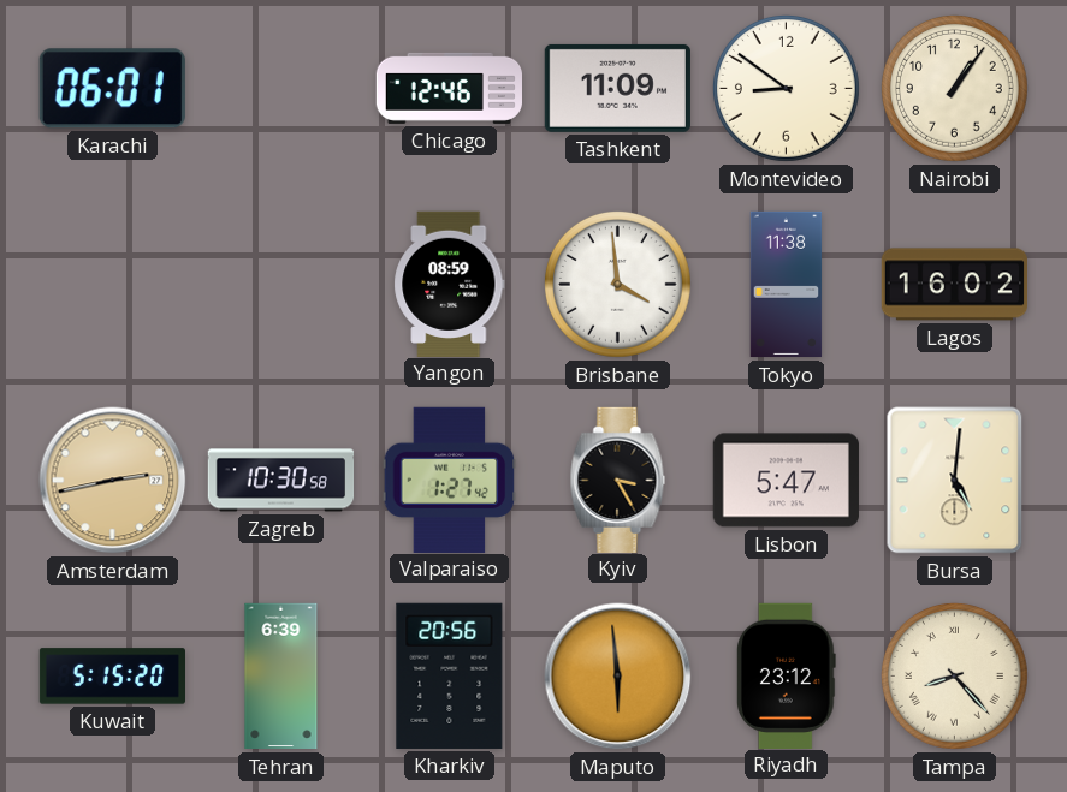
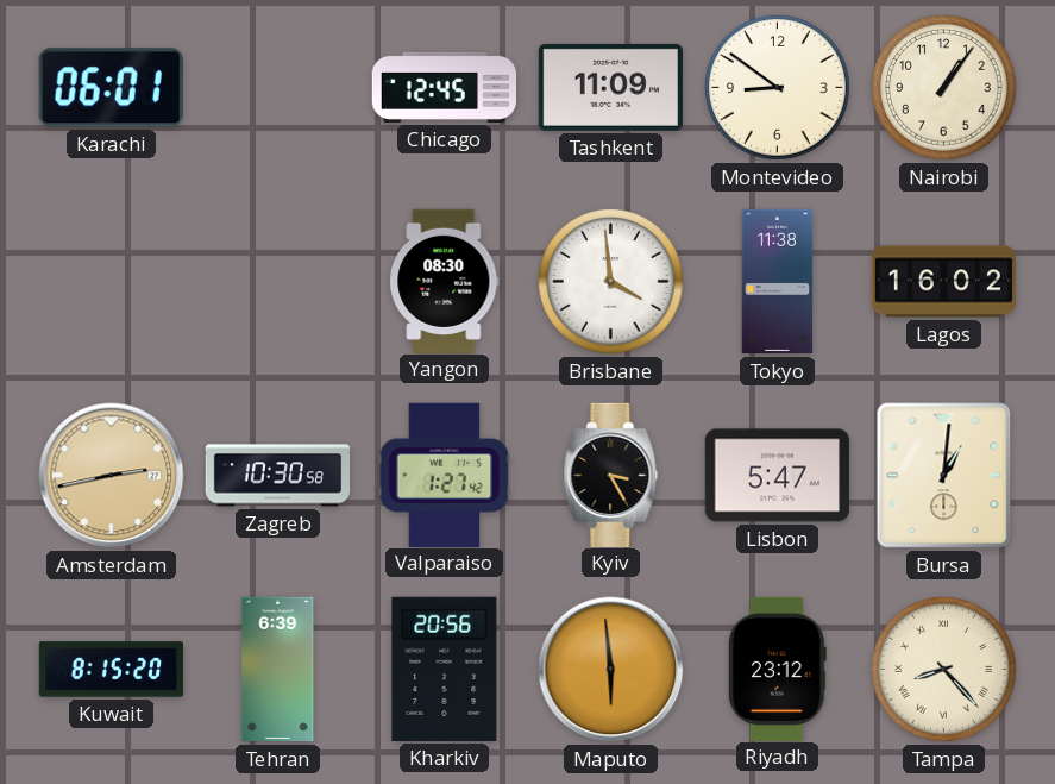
Chicago: 12:46 -> 12:45
Yangon: 08:59 -> 08:30
Bursa: 5:01 -> 1:01
Kuwait: 5:15 -> 8:15
